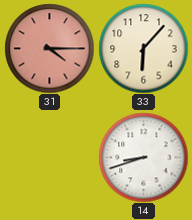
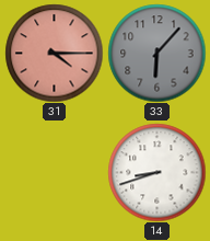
33 dial: cream -> grey
